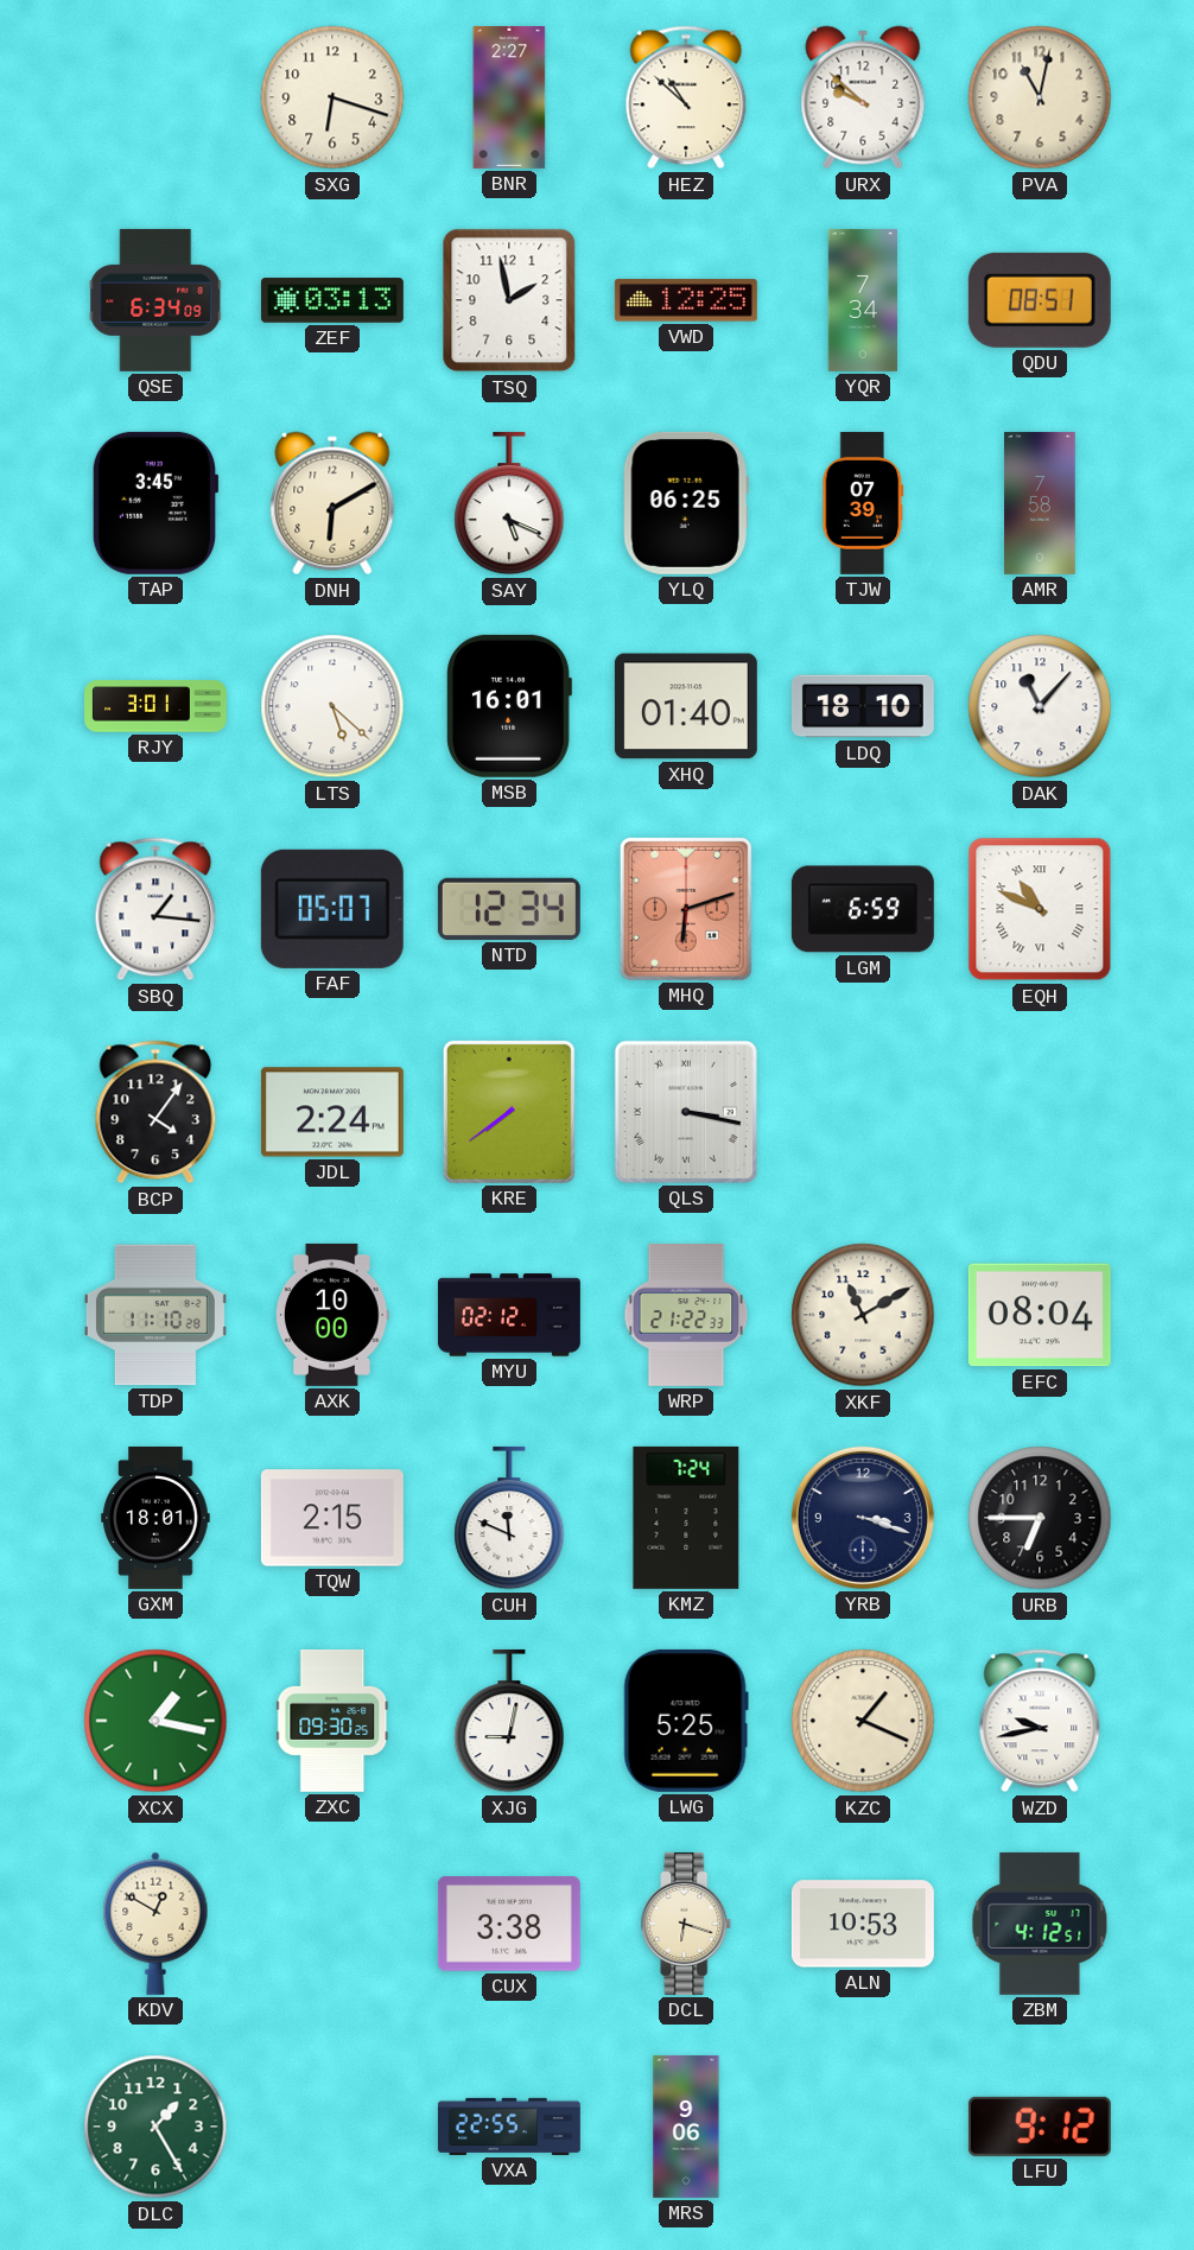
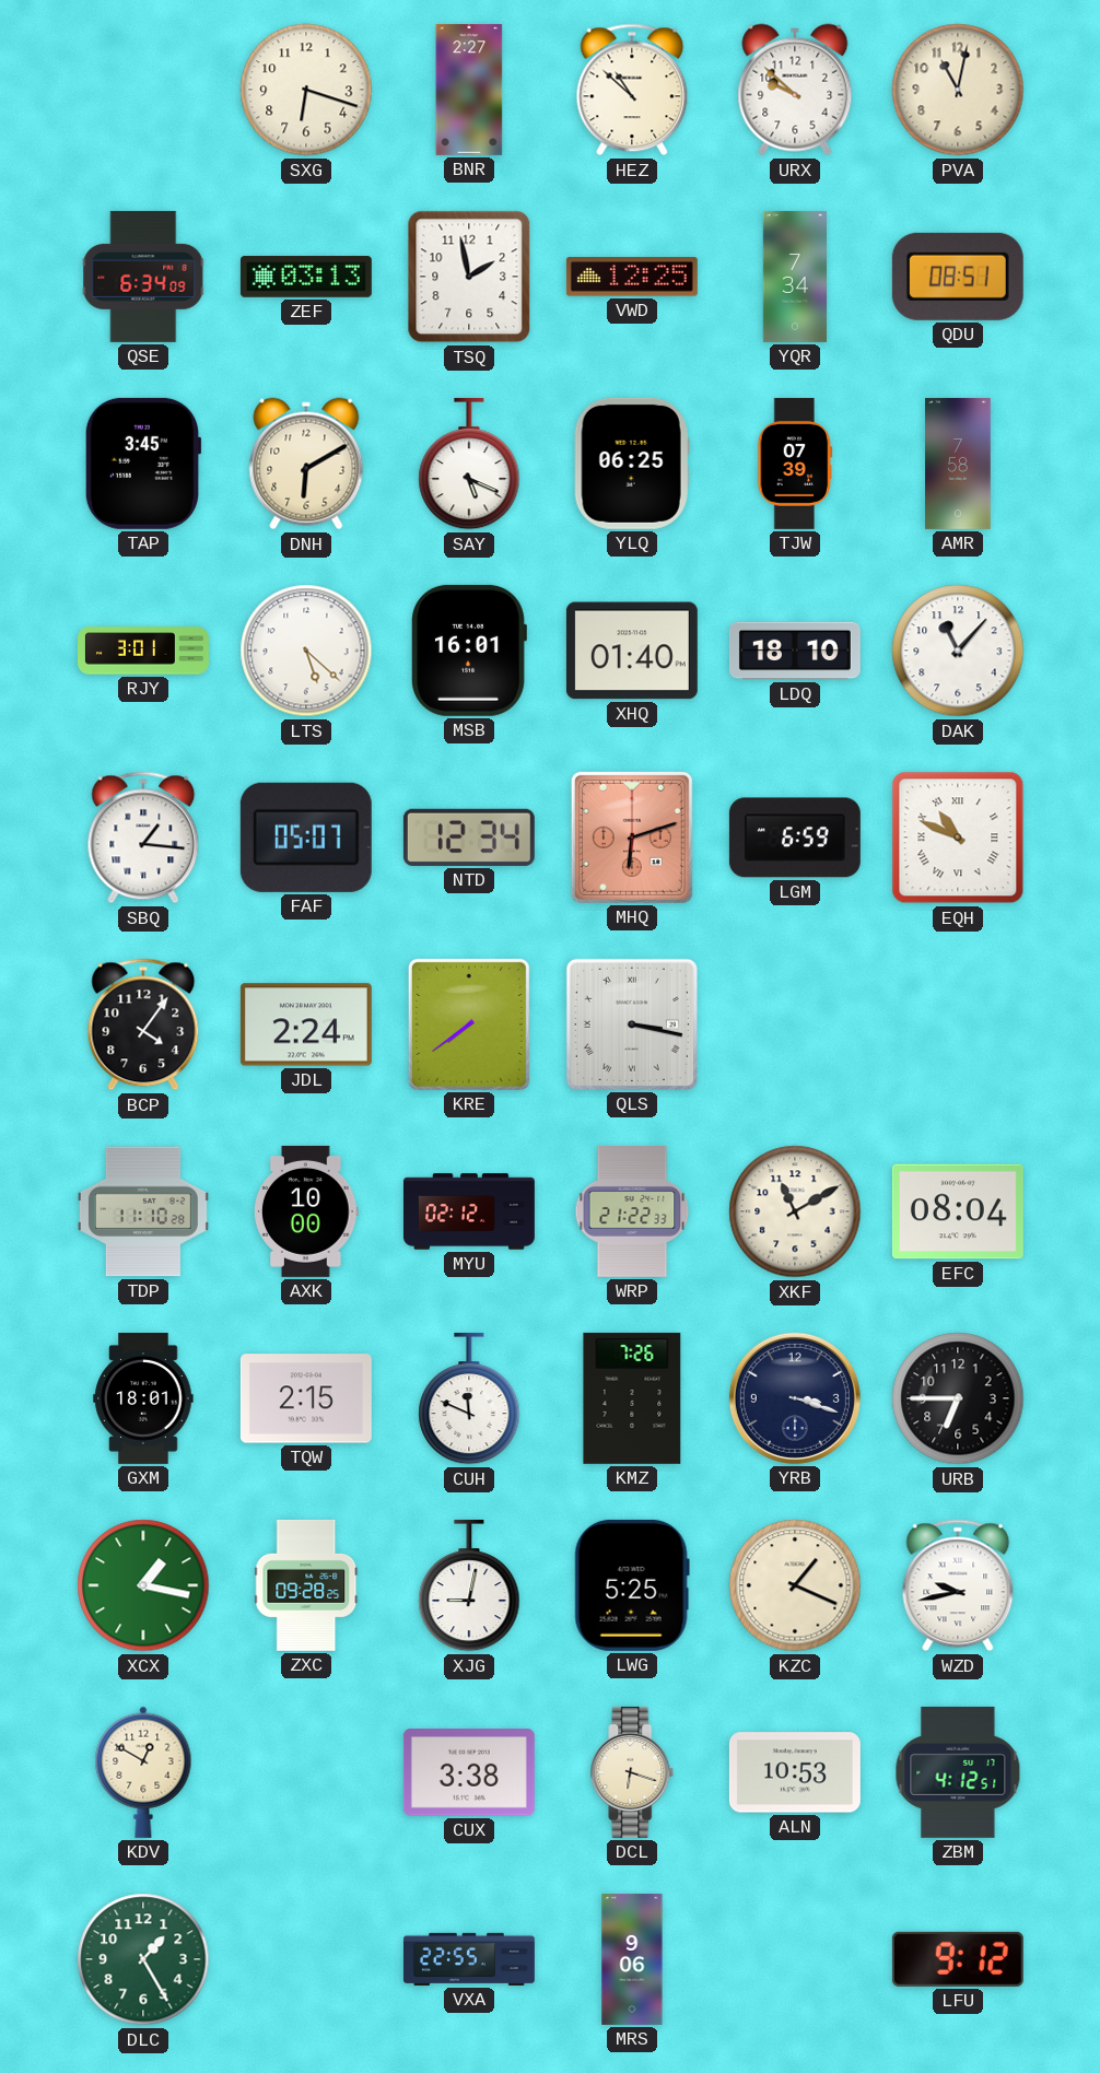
KMZ: 7:24 -> 7:26
ZXC: 09:30 -> 09:28
